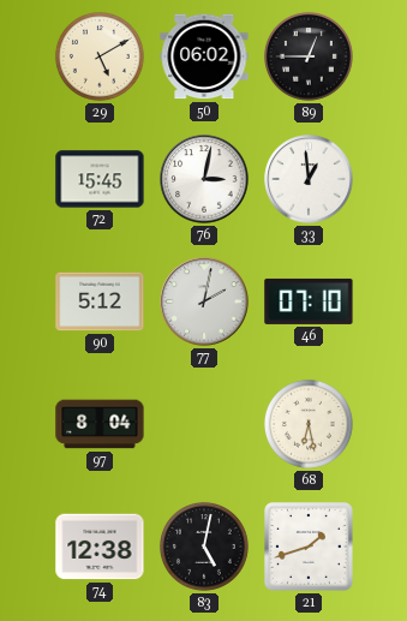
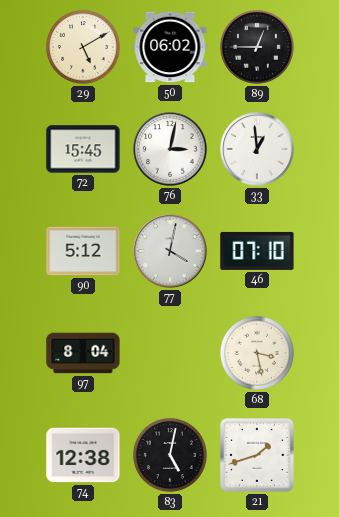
77: 2:02 -> 4:02
68: 6:28 -> 3:28
